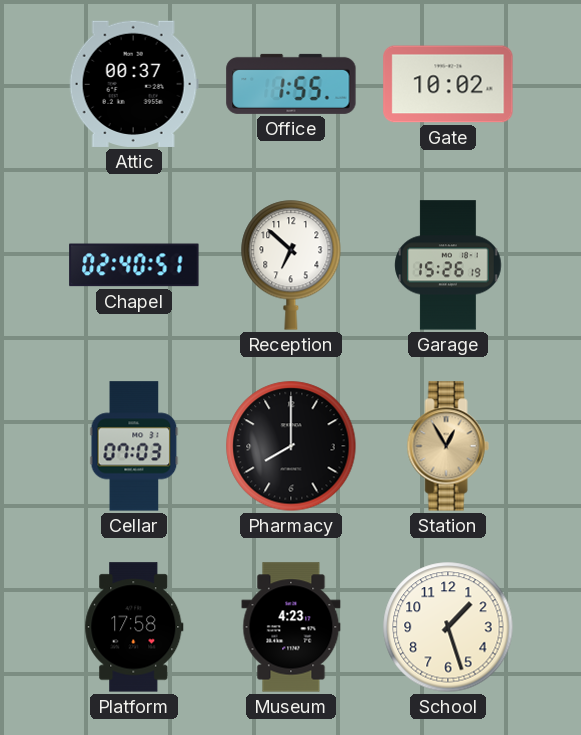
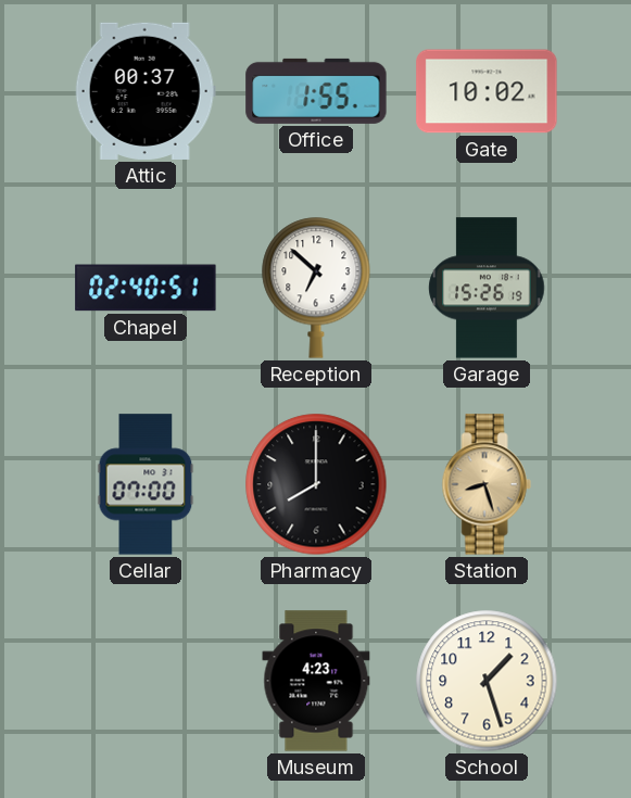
Cellar: 07:03 -> 07:00
Station: 12:55 -> 8:27
Platform: 17:58 -> none
